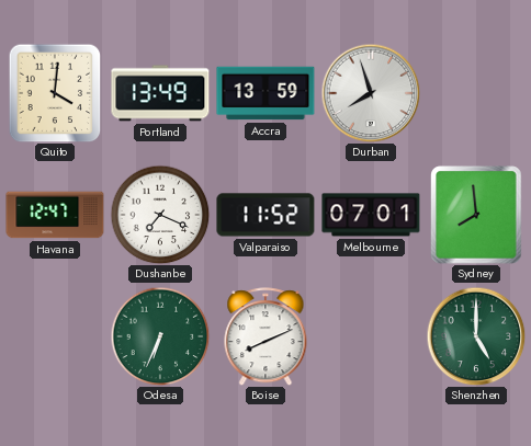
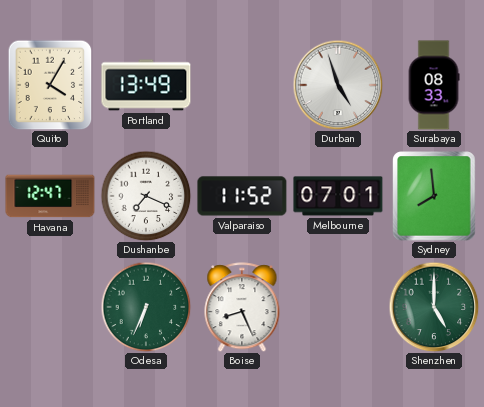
Quito: 4:01 -> 4:05
Accra: 13:59 -> none
Durban: 7:57 -> 4:57
Surabaya: none -> 08:33
Boise: 8:11 -> 8:26
